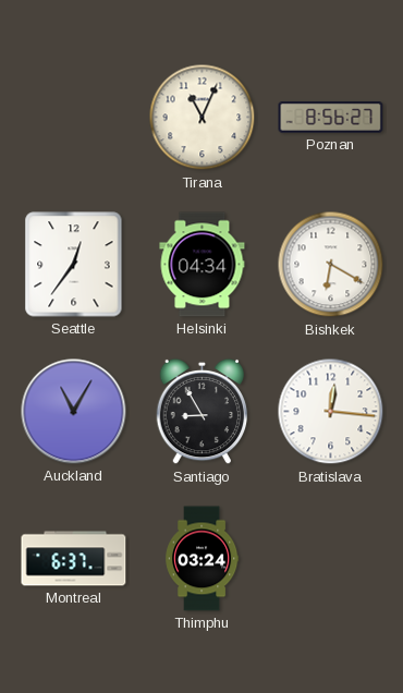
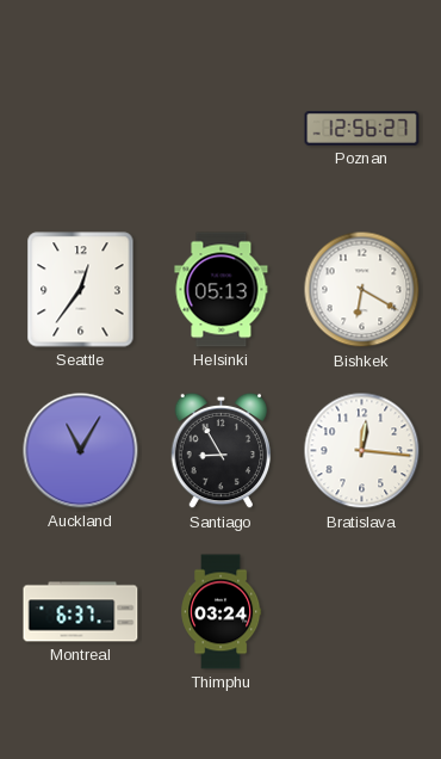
Tirana: 11:04 -> none
Poznan: 8:56 -> 12:56
Helsinki: 04:34 -> 05:13
